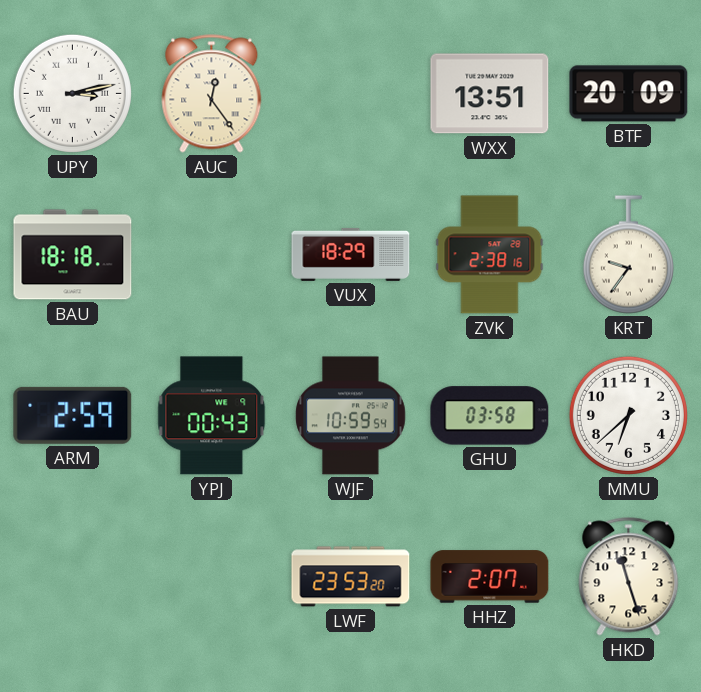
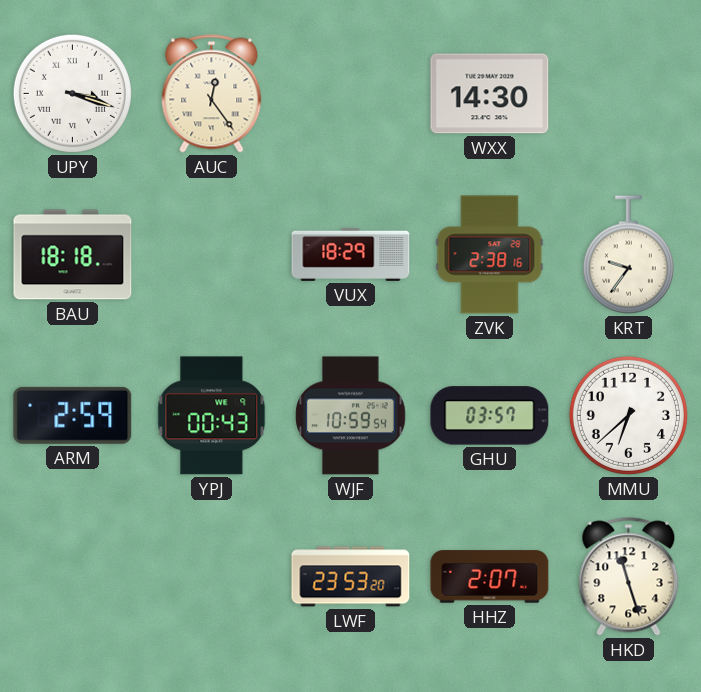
UPY: 3:13 -> 3:18
WXX: 13:51 -> 14:30
BTF: 20:09 -> none
GHU: 03:58 -> 03:57
